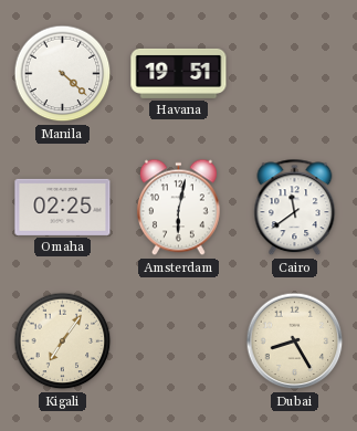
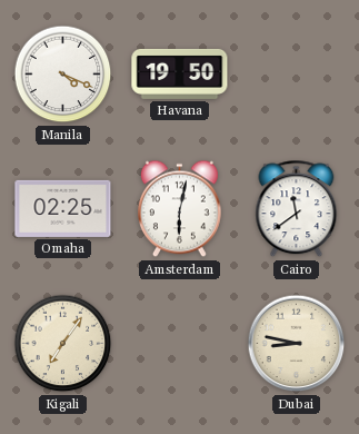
Manila: 4:22 -> 4:19
Havana: 19:51 -> 19:50
Dubai: 8:25 -> 8:47
